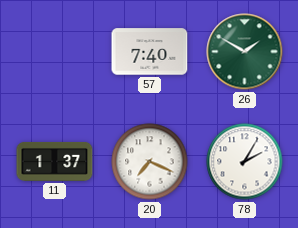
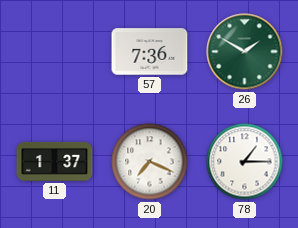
57: 7:40 -> 7:36
78: 2:05 -> 1:15
